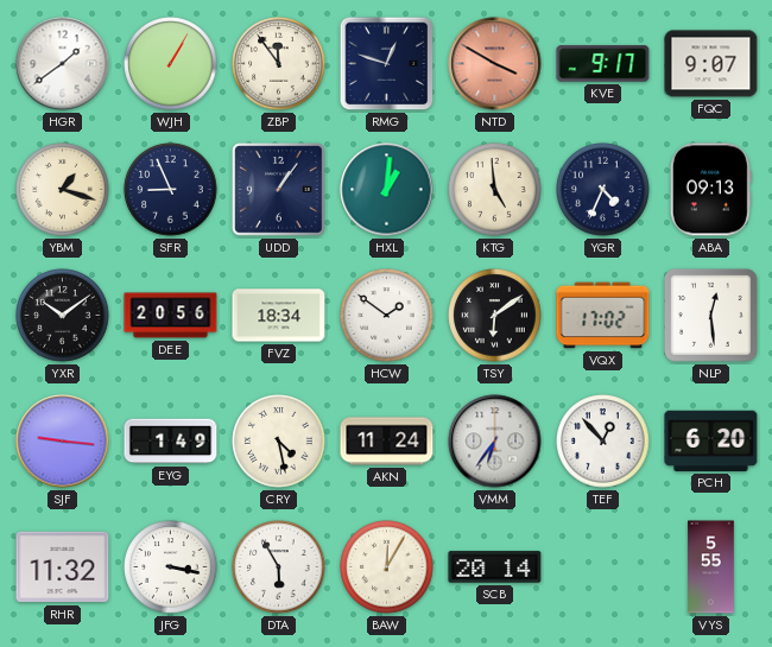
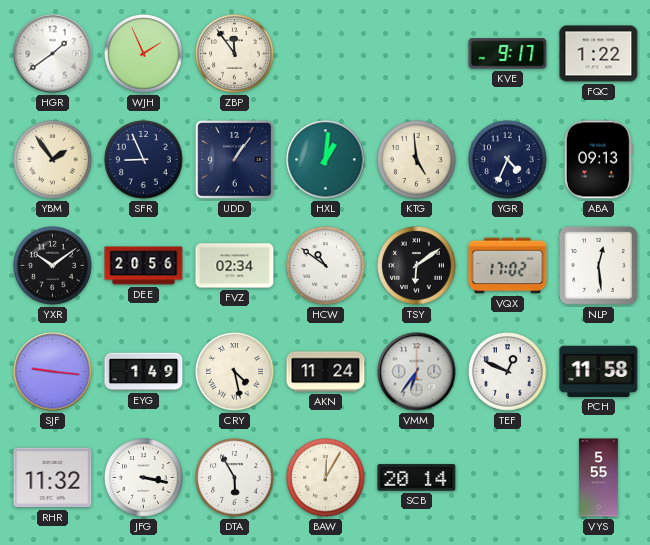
WJH: 1:05 -> 1:56
RMG: 12:48 -> none
NTD: 3:50 -> none
FQC: 9:07 -> 1:22
YBM: 1:18 -> 1:54
FVZ: 18:34 -> 02:34
HCW: 1:51 -> 10:51
TEF: 12:53 -> 12:49
PCH: 6:20 -> 11:58
